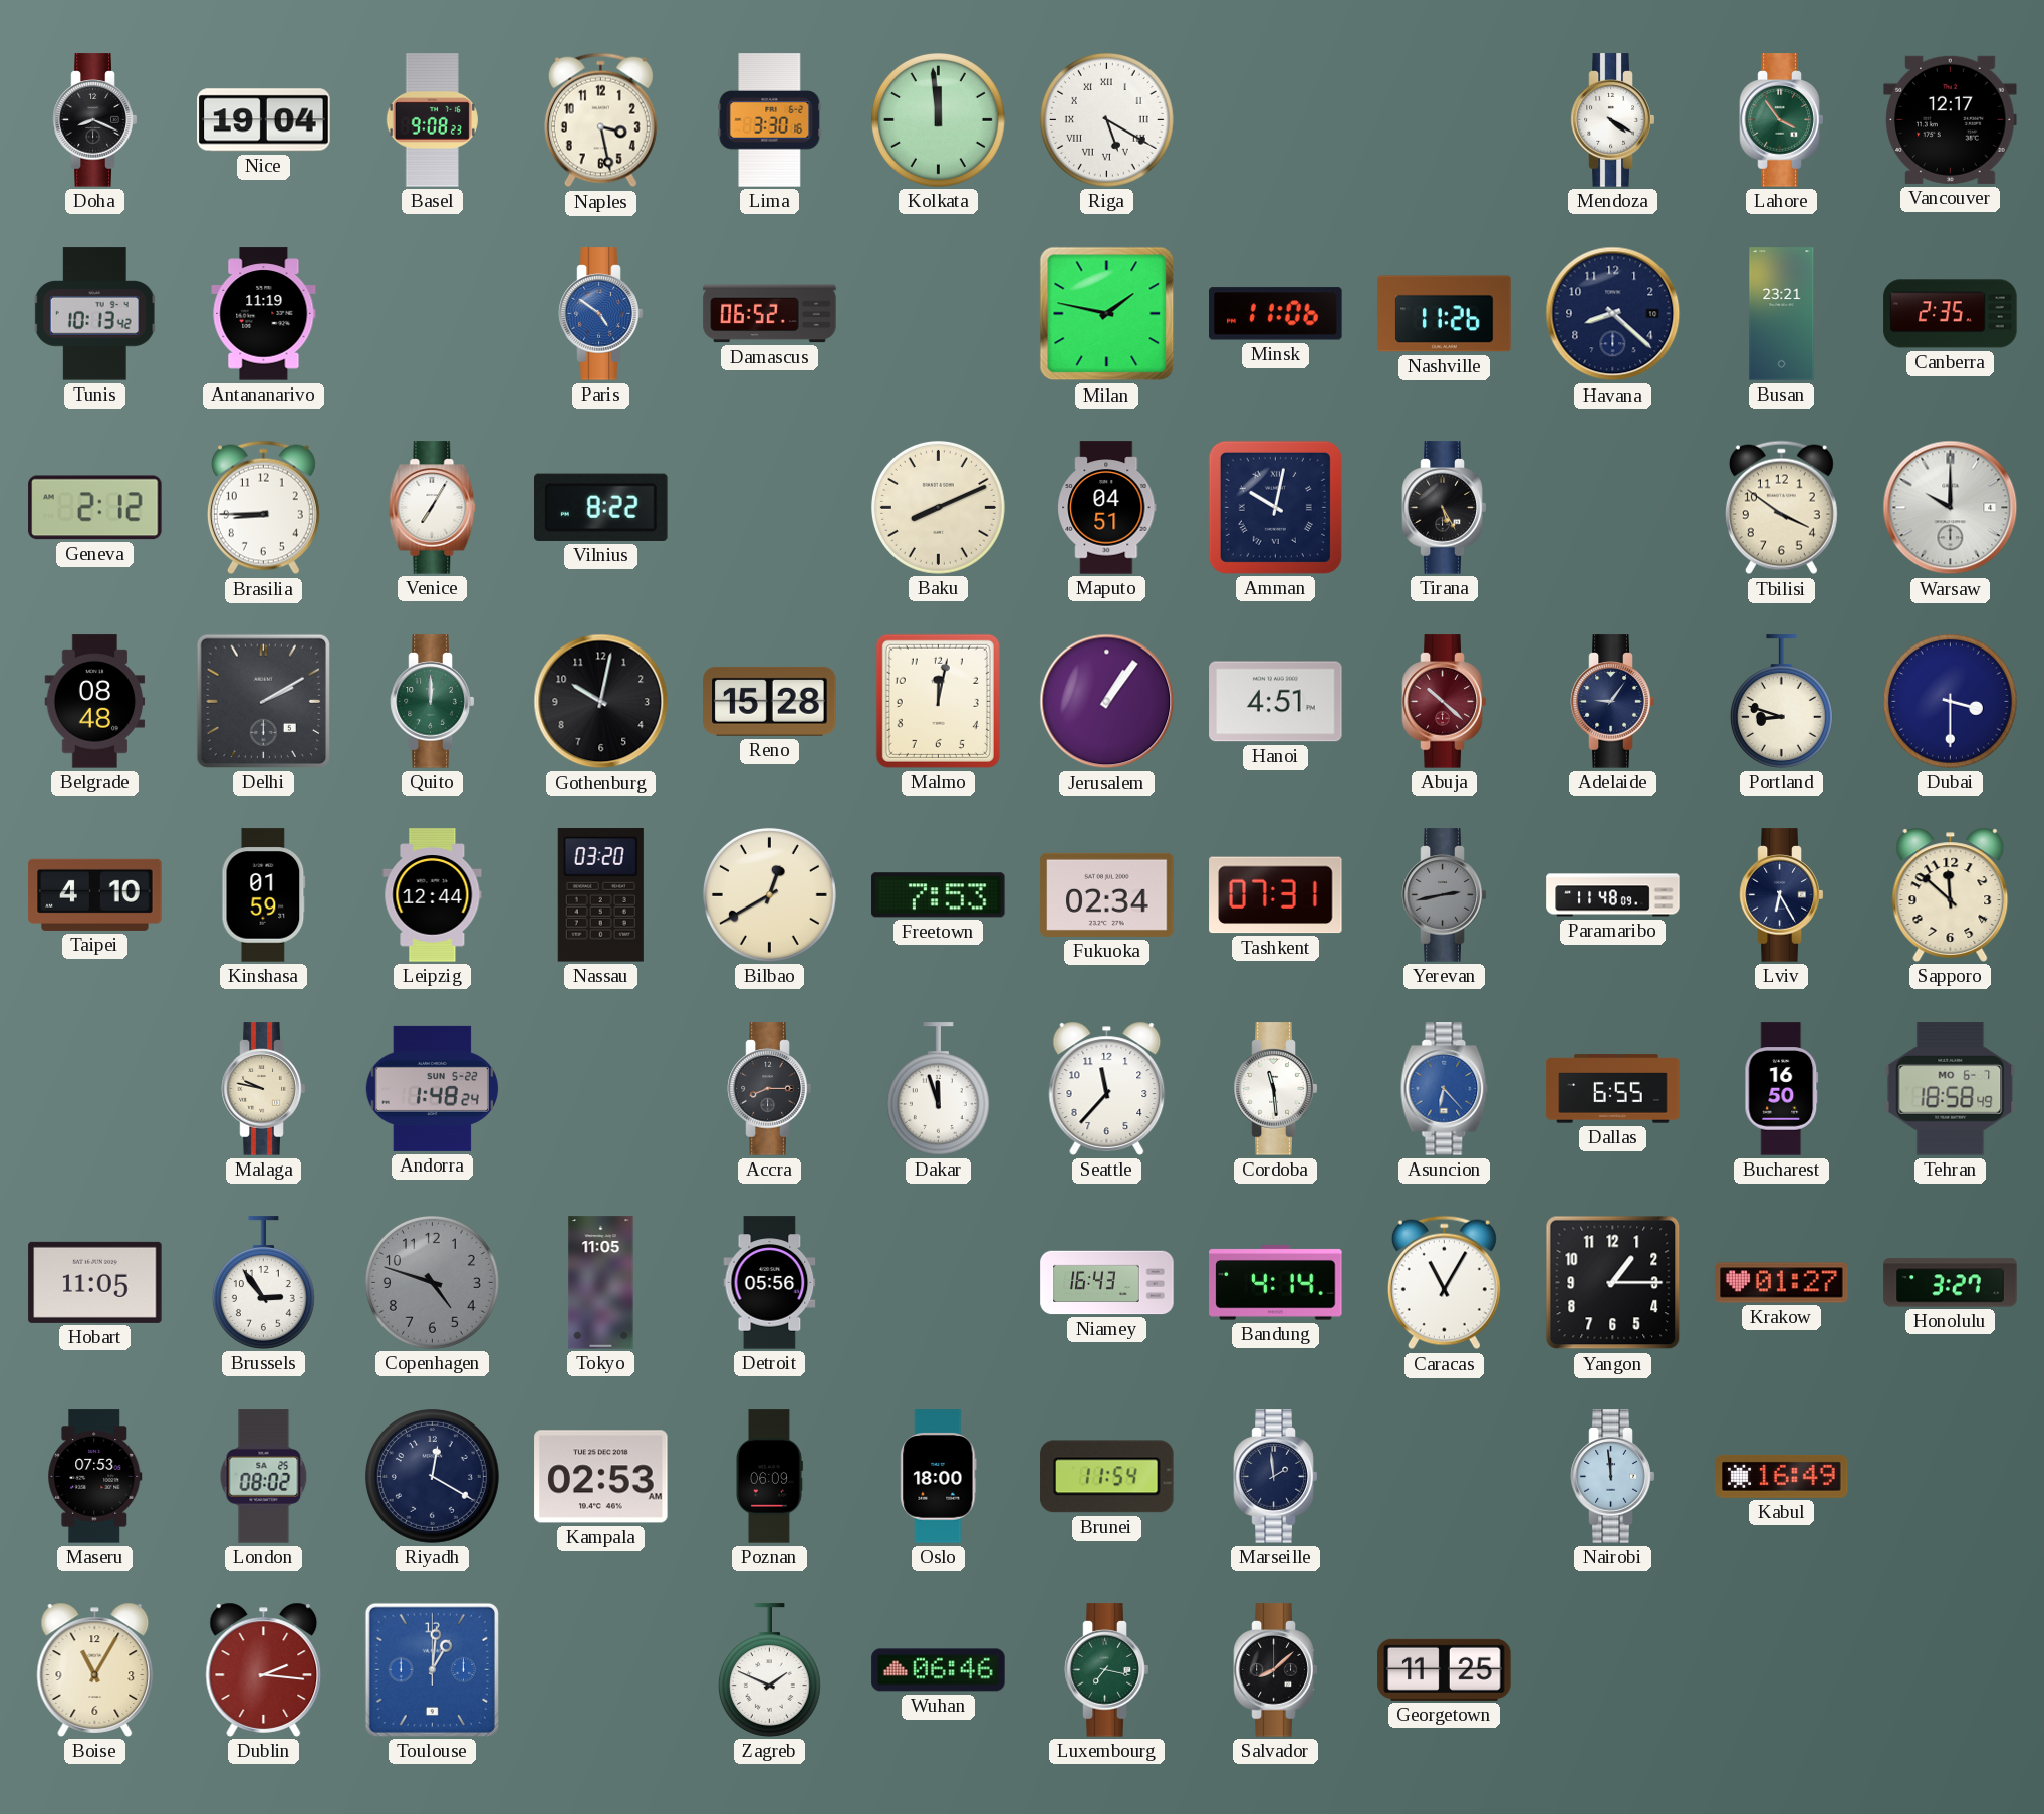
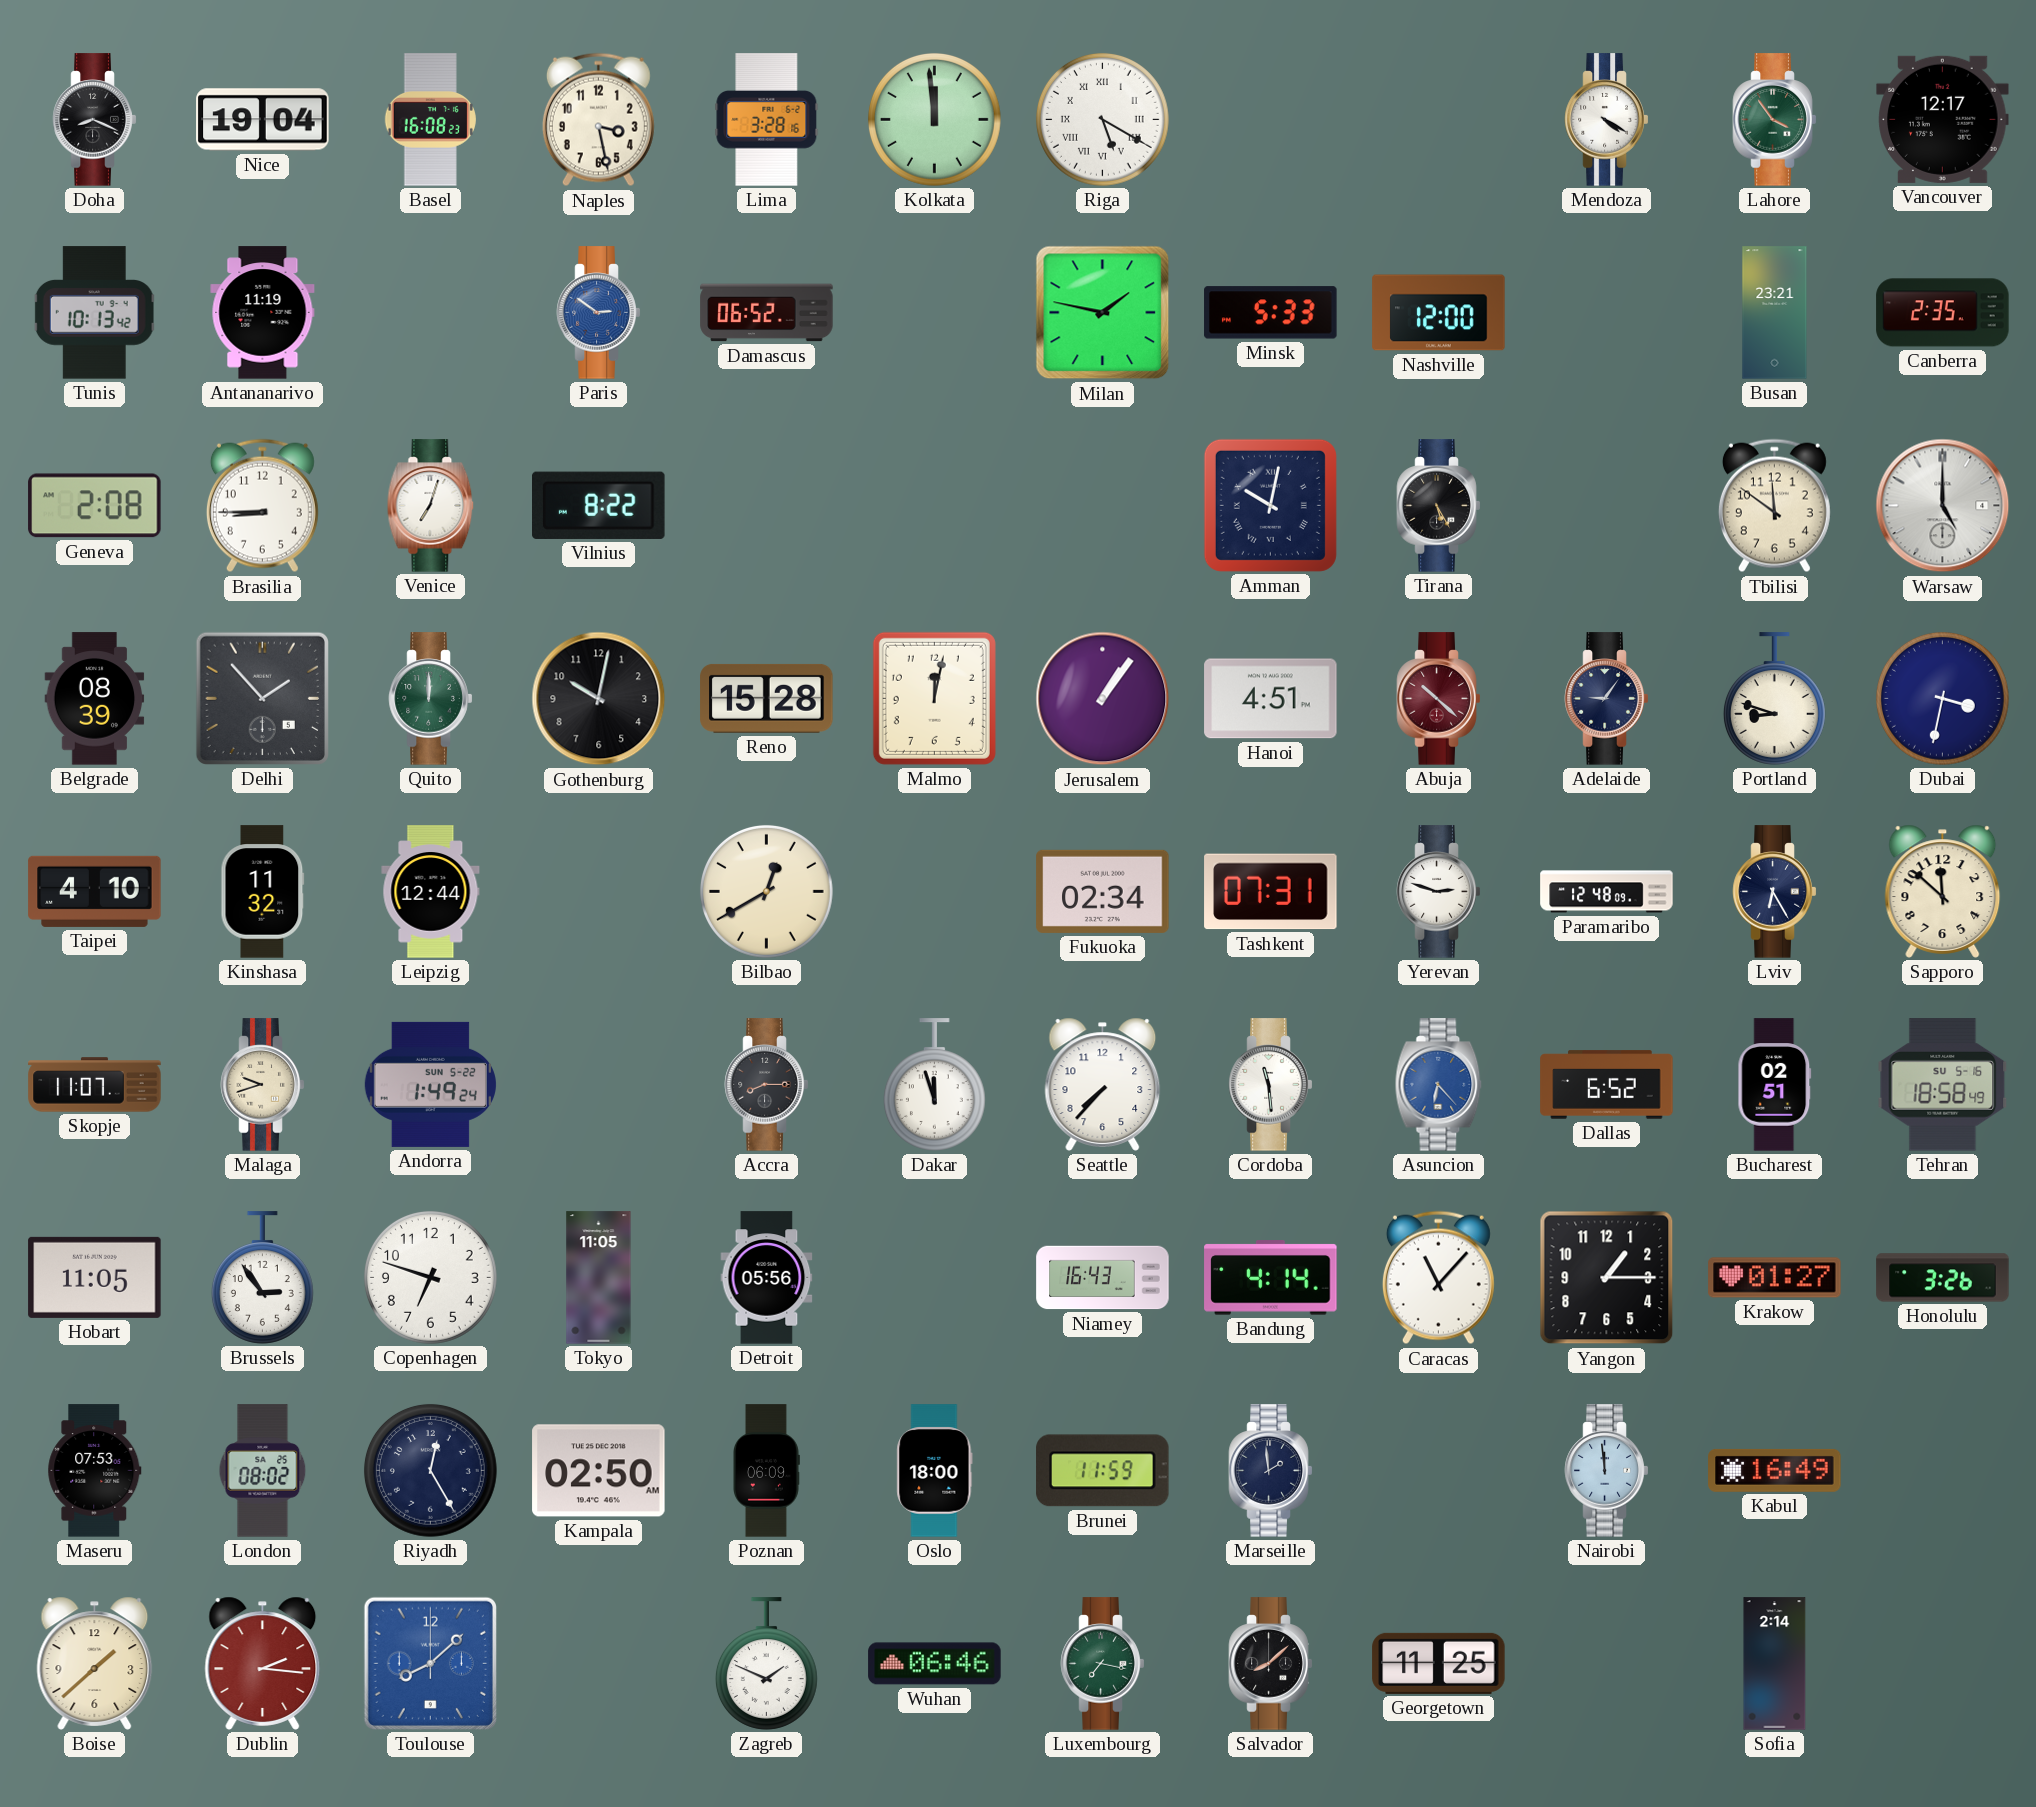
Basel: 9:08 -> 16:08
Lima: 3:30 -> 3:28
Paris: 4:51 -> 2:51
Minsk: 11:06 -> 5:33
Nashville: 11:26 -> 12:00
Havana: 8:22 -> none
Geneva: 2:12 -> 2:08
Venice: 7:05 -> 7:03
Baku: 8:11 -> none
Maputo: 04:51 -> none
Tbilisi: 3:51 -> 11:51
Warsaw: 10:00 -> 5:00
Belgrade: 08:48 -> 08:39
Delhi: 2:10 -> 1:53
Dubai: 3:30 -> 3:32
Kinshasa: 01:59 -> 11:32
Nassau: 03:20 -> none
Freetown: 7:53 -> none
Yerevan: 2:43 -> 2:48
Yerevan dial: grey -> white
Paramaribo: 11:48 -> 12:48
Skopje: none -> 11:07
Malaga: 9:47 -> 9:42
Andorra: 1:48 -> 1:49
Seattle: 11:37 -> 7:37
Dallas: 6:55 -> 6:52
Bucharest: 16:50 -> 02:51
Tehran date: MO 6-7 -> SU 5-16
Copenhagen: 4:48 -> 6:48
Copenhagen dial: grey -> white
Caracas: 11:05 -> 11:07
Honolulu: 3:27 -> 3:26
Riyadh: 12:20 -> 12:25
Kampala: 02:53 -> 02:50
Brunei: 11:54 -> 11:59
Boise: 11:05 -> 1:38
Toulouse: 1:01 -> 8:08
Sofia: none -> 2:14
